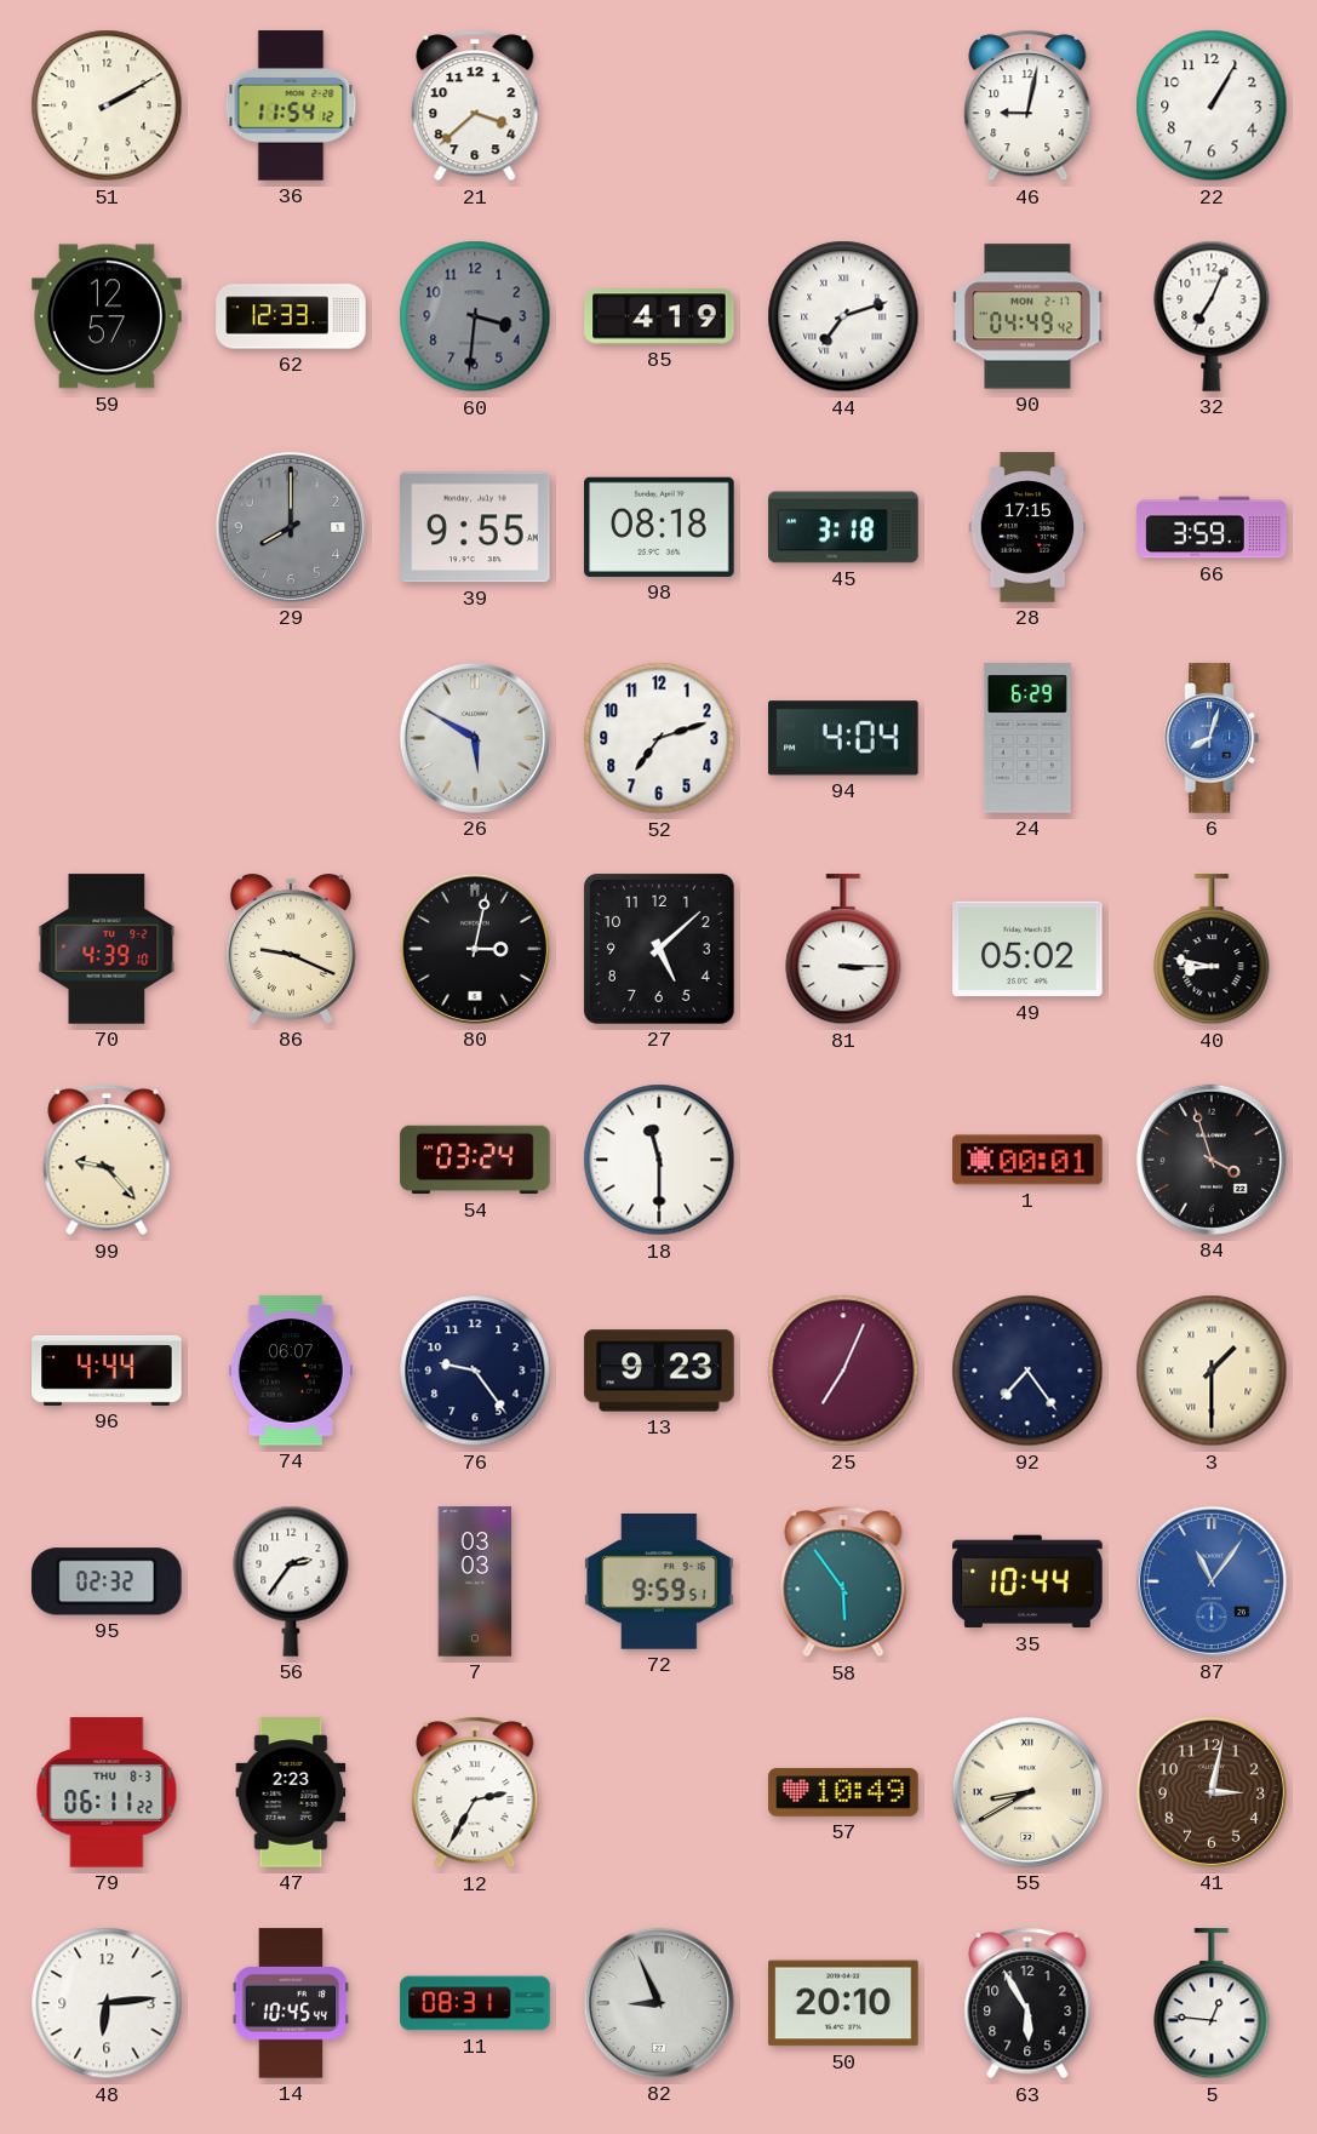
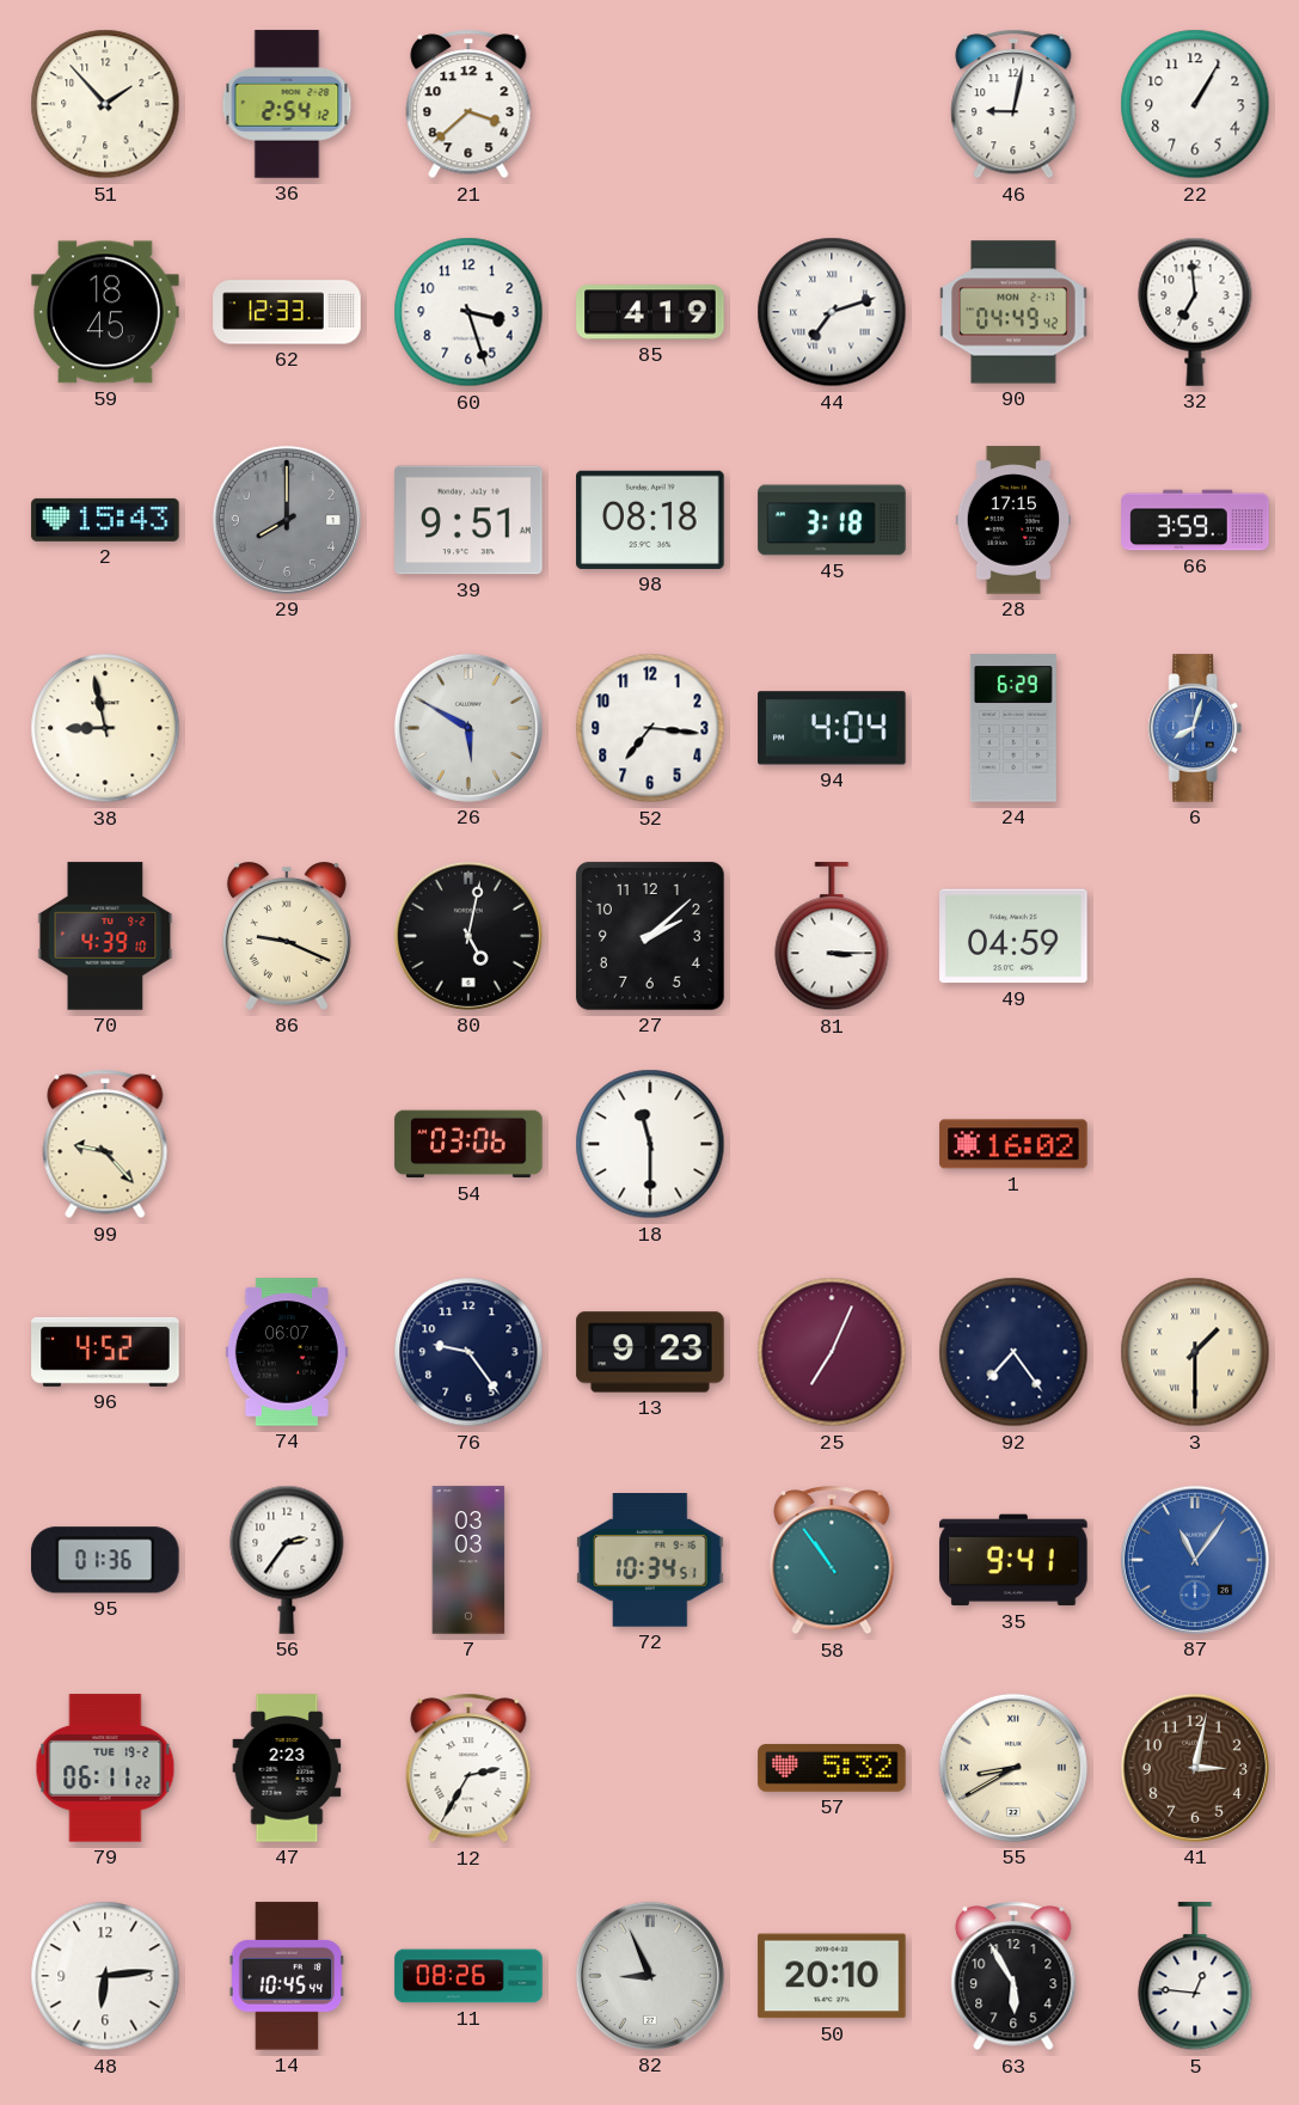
51: 2:10 -> 1:53
36: 11:54 -> 2:54
59: 12:57 -> 18:45
60: 3:31 -> 3:27
60 dial: grey -> white
32: 7:04 -> 6:59
2: none -> 15:43
39: 9:55 -> 9:51
38: none -> 8:58
52: 7:12 -> 7:16
80: 3:02 -> 5:02
27: 5:08 -> 2:08
49: 05:02 -> 04:59
40: 8:47 -> none
54: 03:24 -> 03:06
1: 00:01 -> 16:02
84: 3:57 -> none
96: 4:44 -> 4:52
95: 02:32 -> 01:36
72: 9:59 -> 10:34
58: 5:54 -> 10:54
35: 10:44 -> 9:41
79 date: THU 8-3 -> TUE 19-2
57: 10:49 -> 5:32
11: 08:31 -> 08:26
